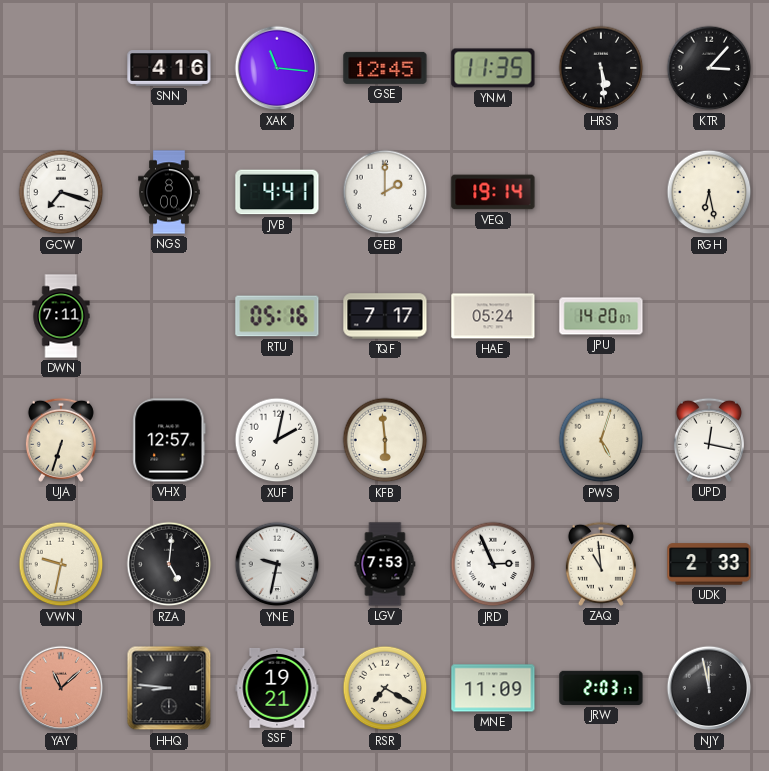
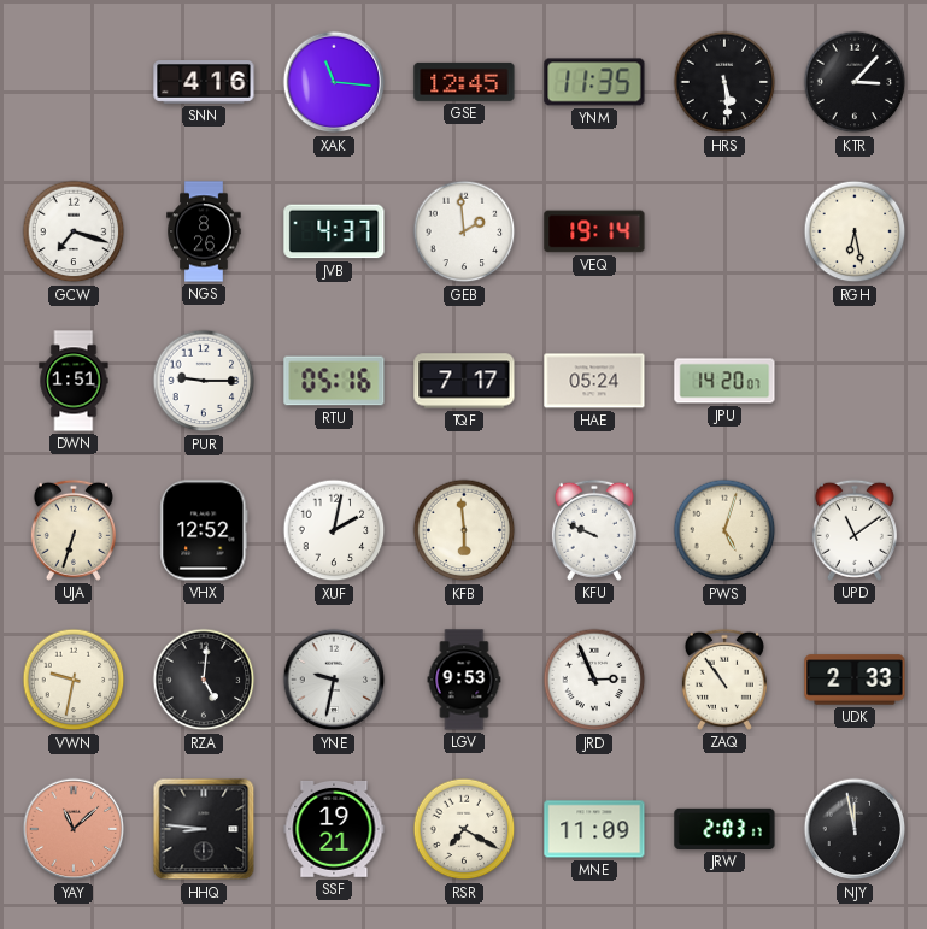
NGS: 8:00 -> 8:26
JVB: 4:41 -> 4:37
GEB: 2:00 -> 1:59
DWN: 7:11 -> 1:51
PUR: none -> 9:15
VHX: 12:57 -> 12:52
KFU: none -> 9:49
UPD: 12:17 -> 11:09
LGV: 7:53 -> 9:53
ZAQ: 10:59 -> 10:54
